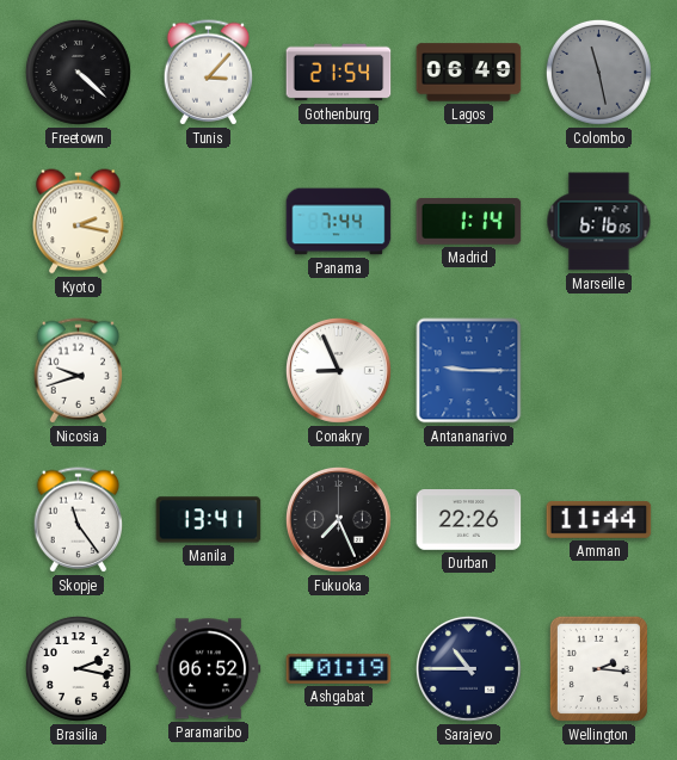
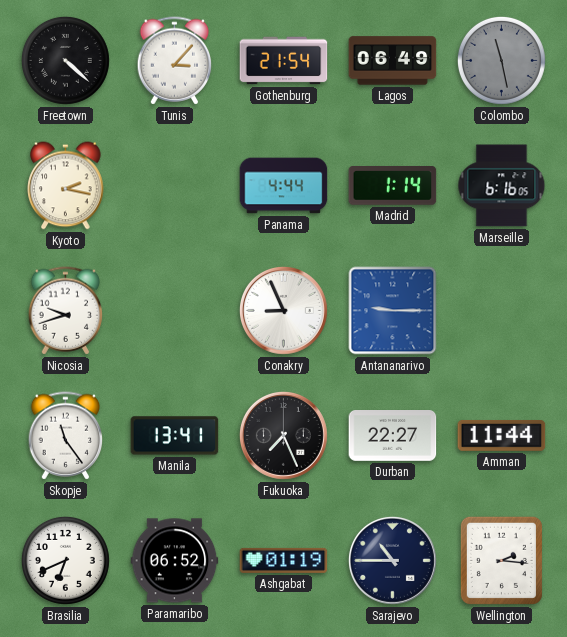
Panama: 7:44 -> 4:44
Durban: 22:26 -> 22:27
Brasilia: 2:17 -> 6:41
